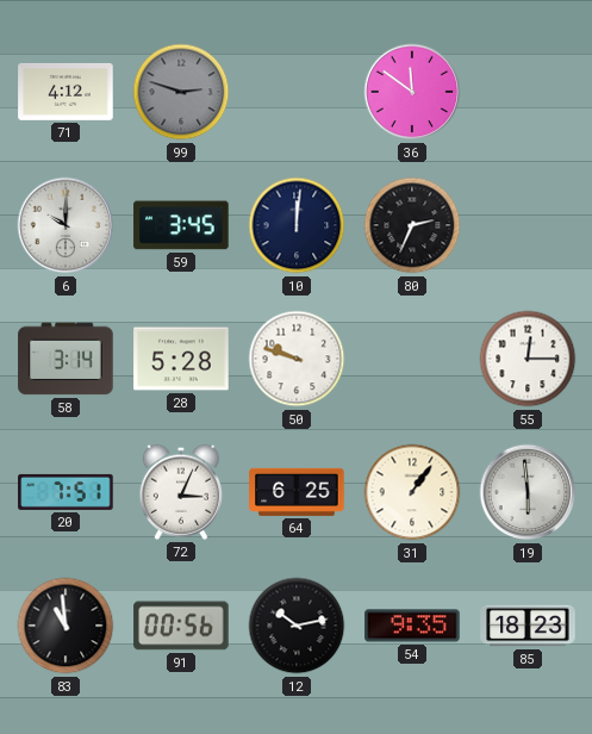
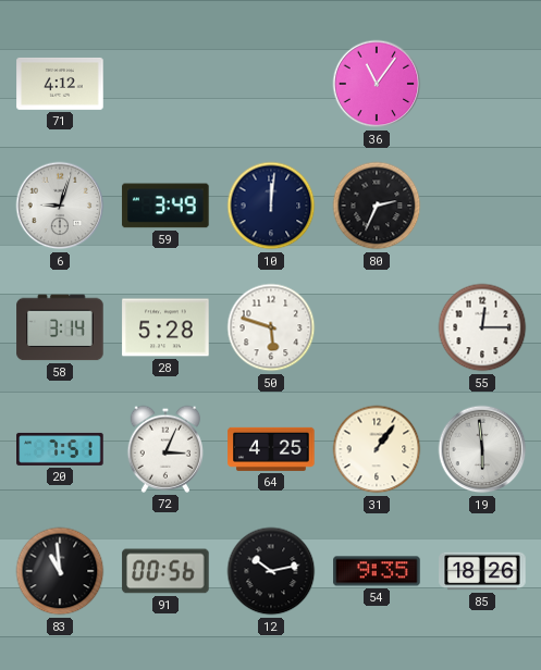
99: 2:48 -> none
36: 11:51 -> 11:06
6: 10:00 -> 9:03
59: 3:45 -> 3:49
50: 9:48 -> 5:48
64: 6:25 -> 4:25
85: 18:23 -> 18:26
